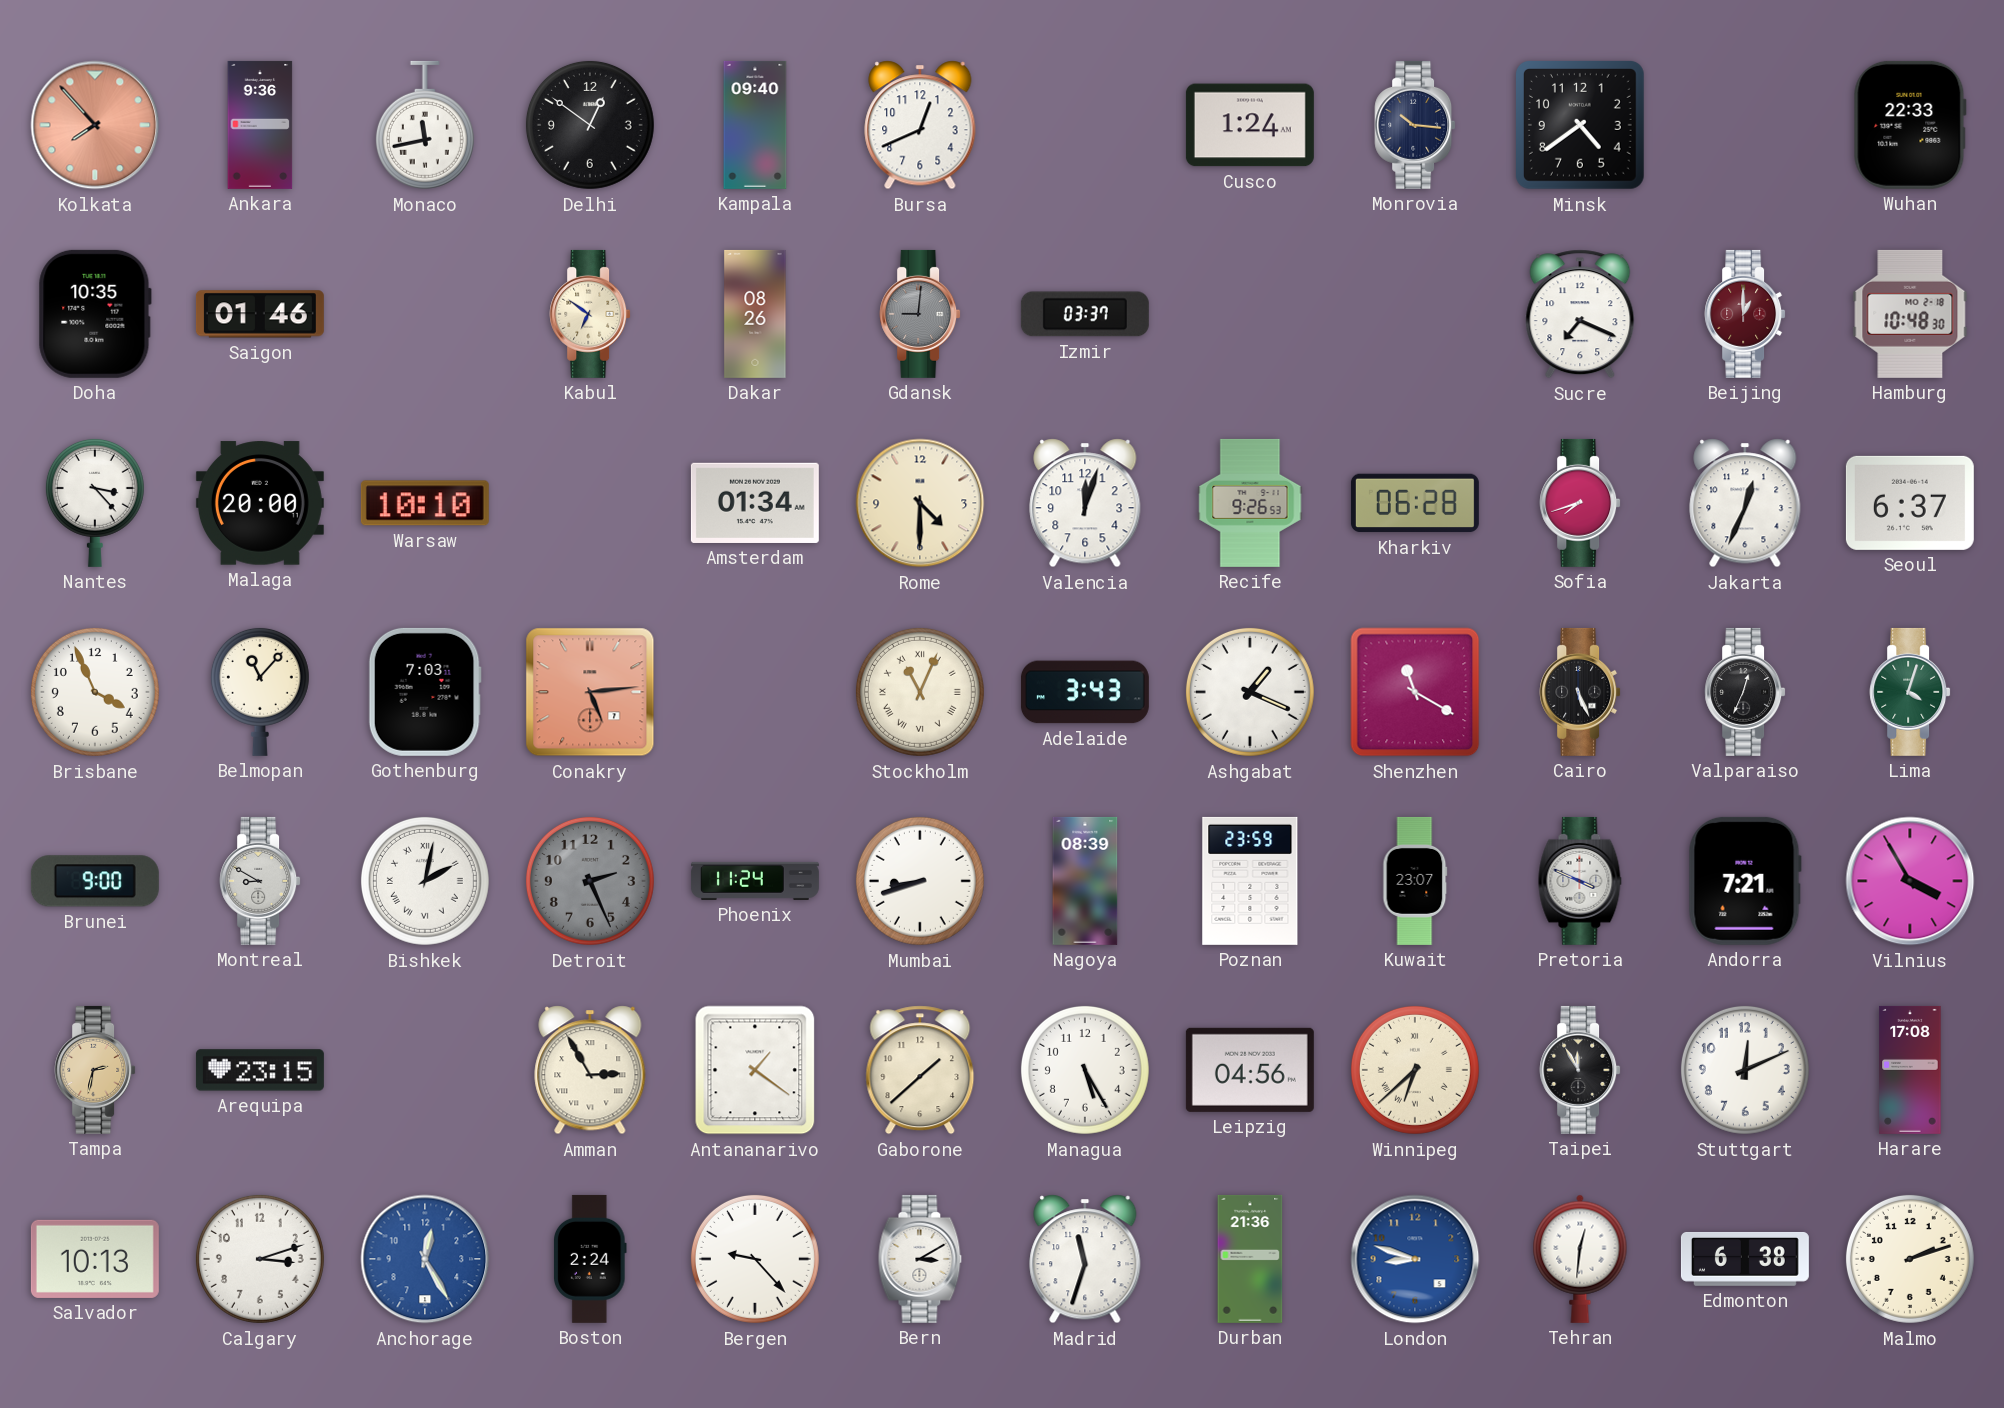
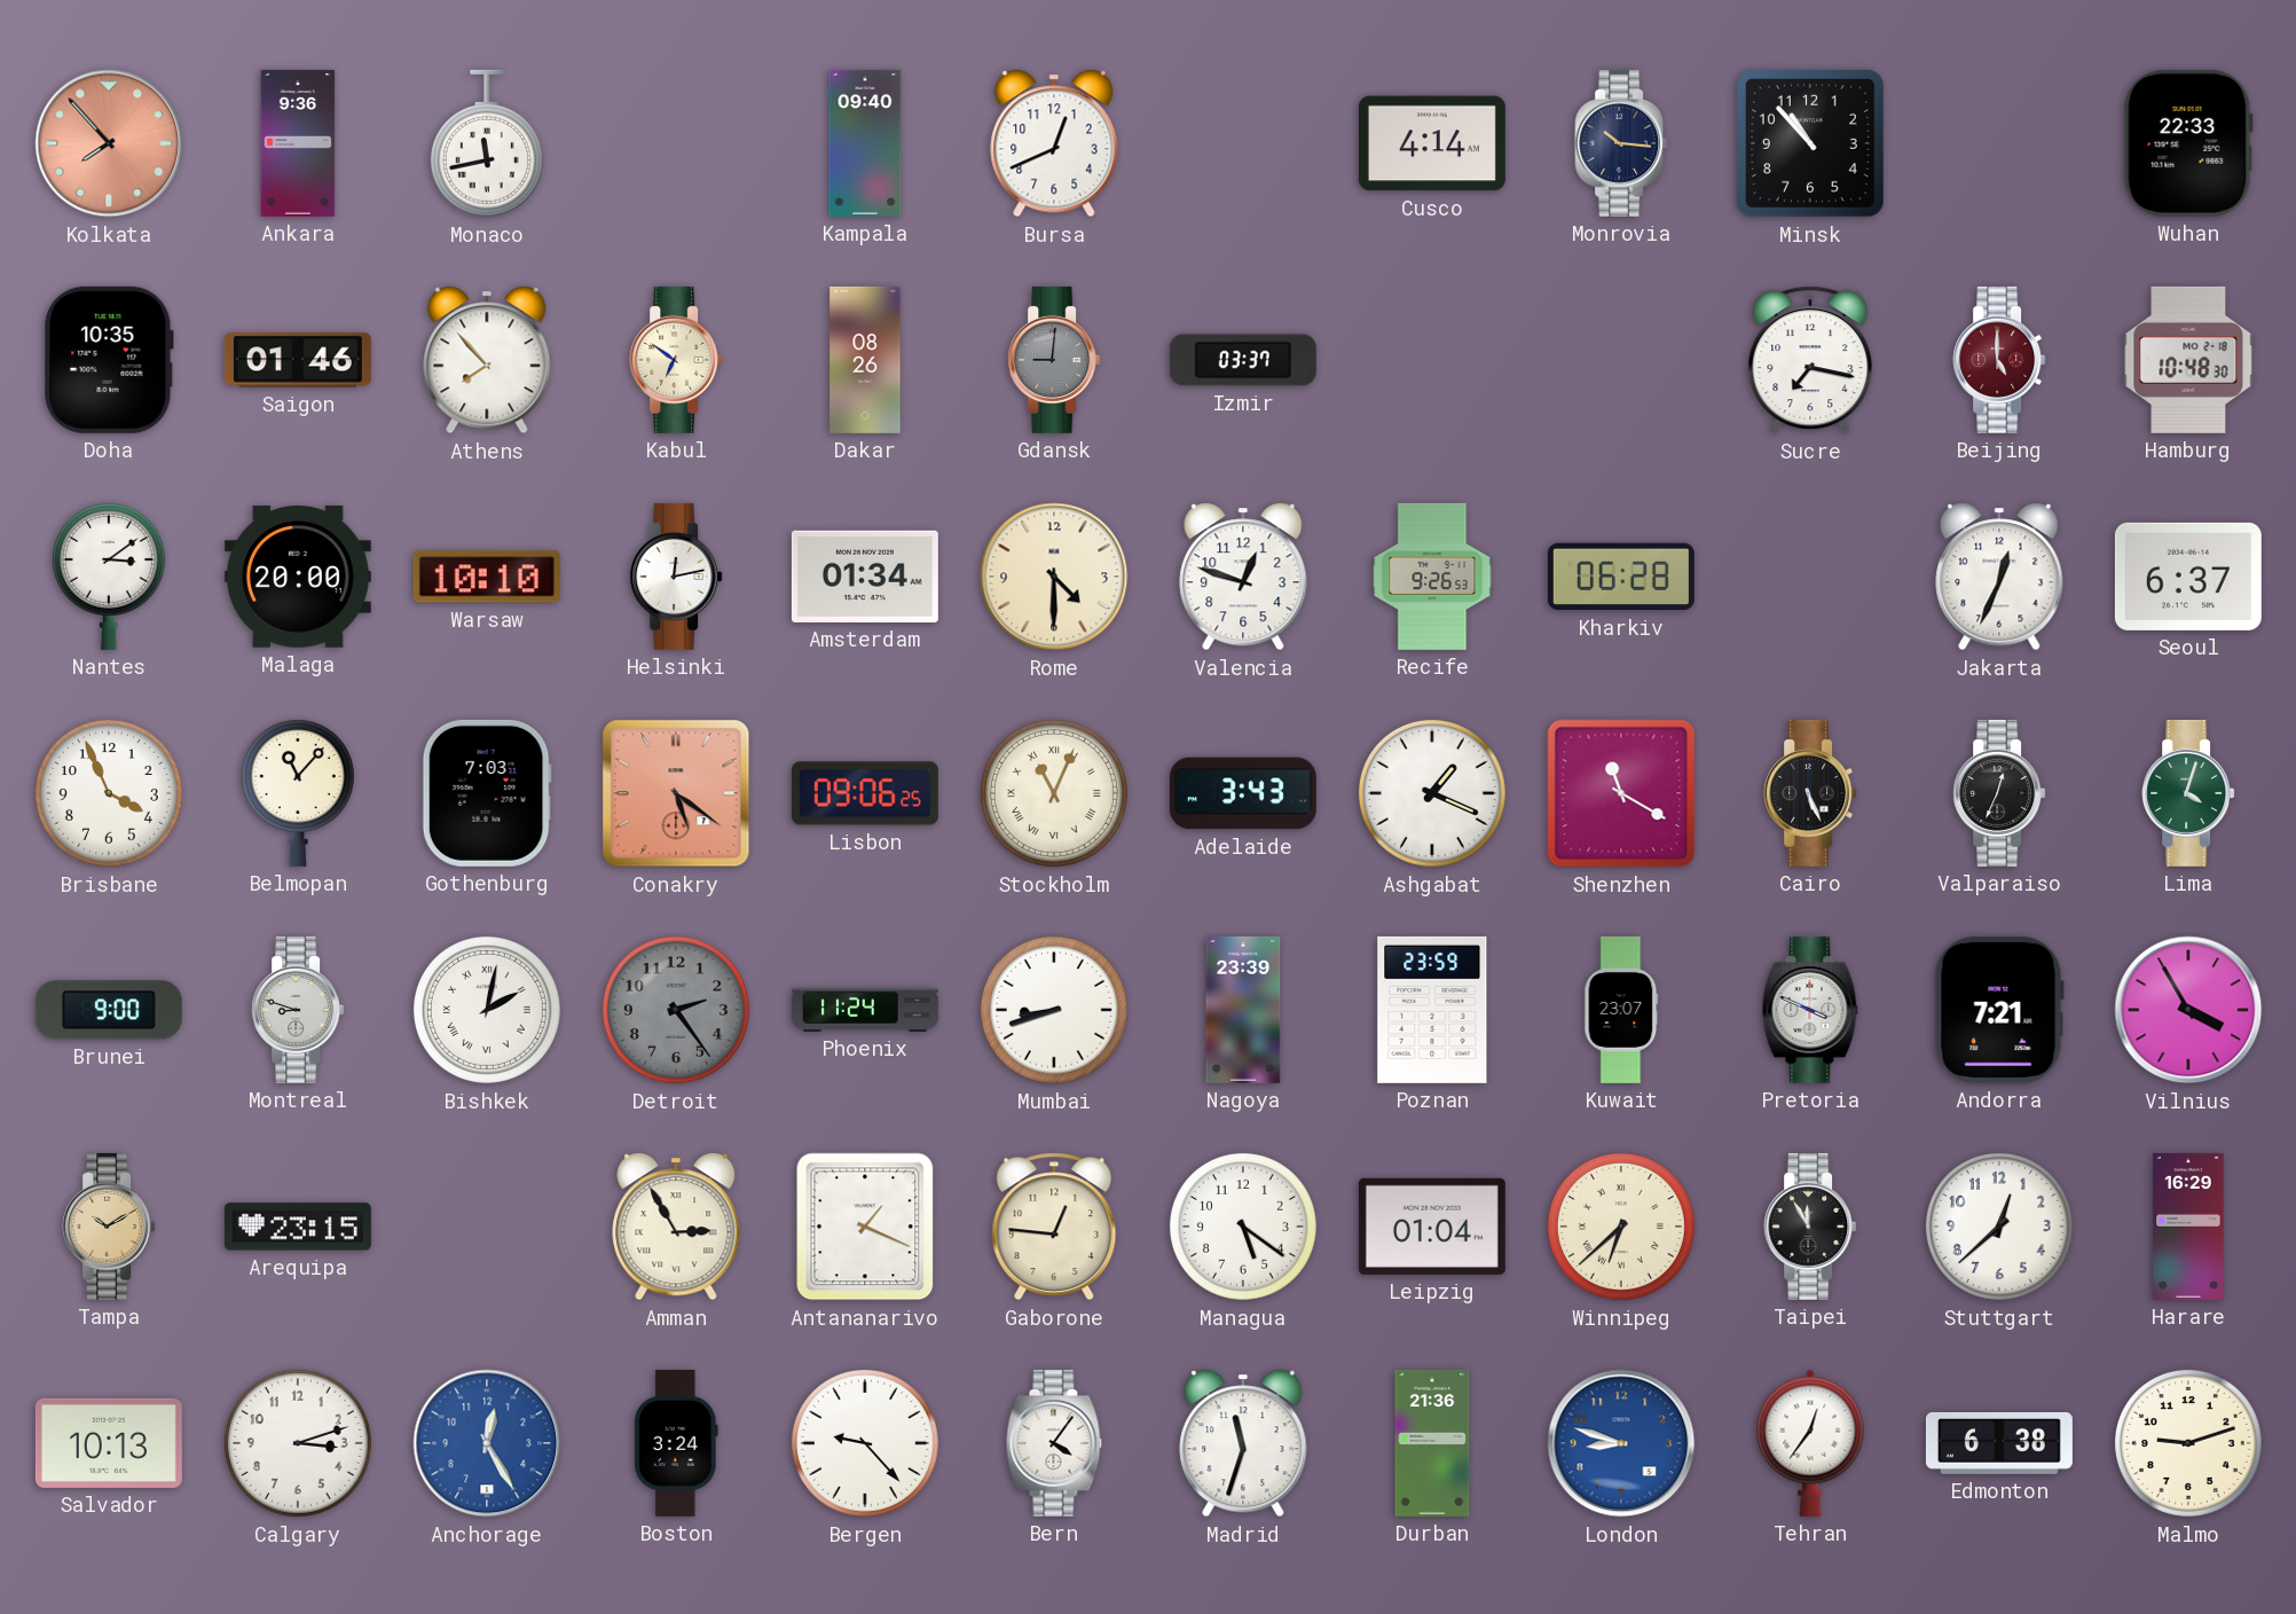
Delhi: 12:51 -> none
Cusco: 1:24 -> 4:14
Minsk: 4:39 -> 10:53
Athens: none -> 7:53
Sucre: 7:19 -> 7:17
Beijing: 1:00 -> 5:00
Nantes: 3:23 -> 3:09
Helsinki: none -> 12:13
Valencia: 12:03 -> 12:48
Sofia: 7:42 -> none
Conakry: 5:14 -> 5:21
Lisbon: none -> 09:06
Montreal: 8:50 -> 8:48
Detroit: 2:26 -> 2:24
Nagoya: 08:39 -> 23:39
Tampa: 2:32 -> 10:10
Antananarivo: 1:21 -> 1:19
Gaborone: 1:38 -> 12:46
Managua: 5:25 -> 5:21
Leipzig: 04:56 -> 01:04
Stuttgart: 12:11 -> 12:38
Harare: 17:08 -> 16:29
Boston: 2:24 -> 3:24
Bern: 3:10 -> 4:06
Tehran: 12:31 -> 12:36
Malmo: 2:12 -> 9:12
